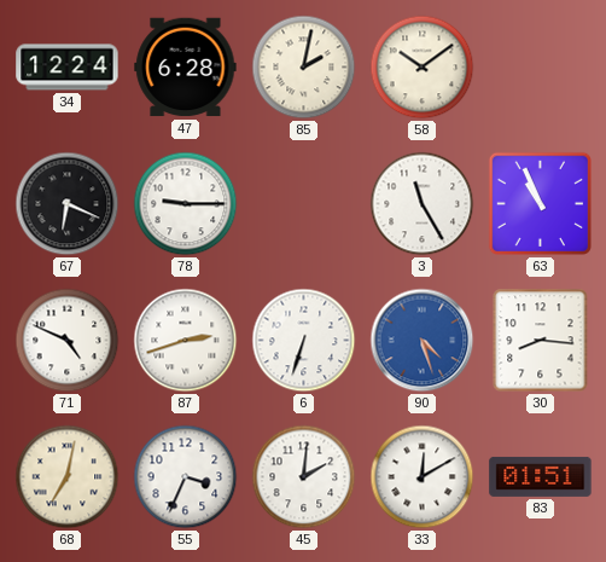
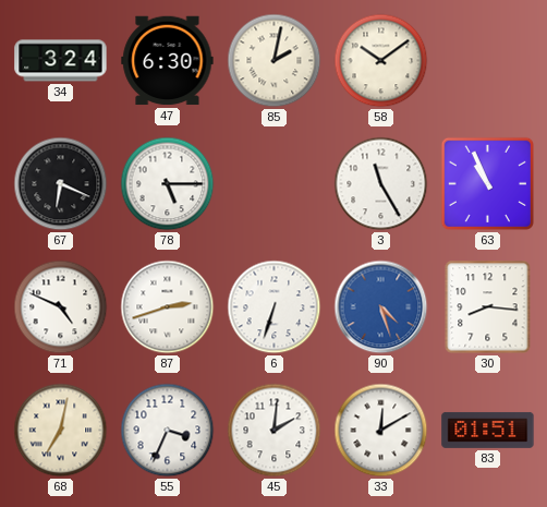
34: 12:24 -> 3:24
47: 6:28 -> 6:30
78: 9:15 -> 5:15
